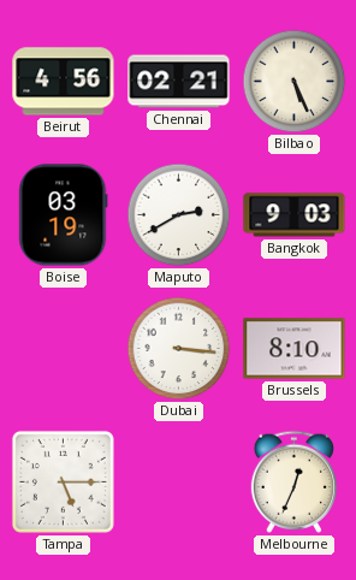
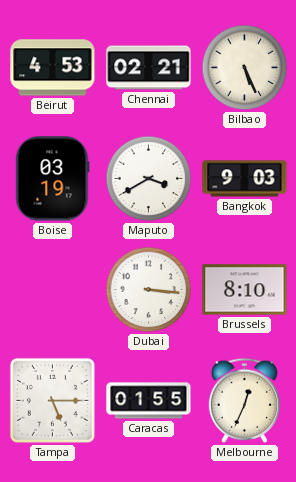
Beirut: 4:56 -> 4:53
Maputo: 2:40 -> 3:40
Caracas: none -> 01:55
